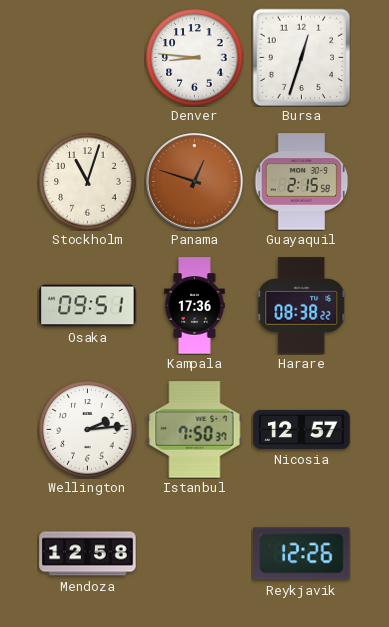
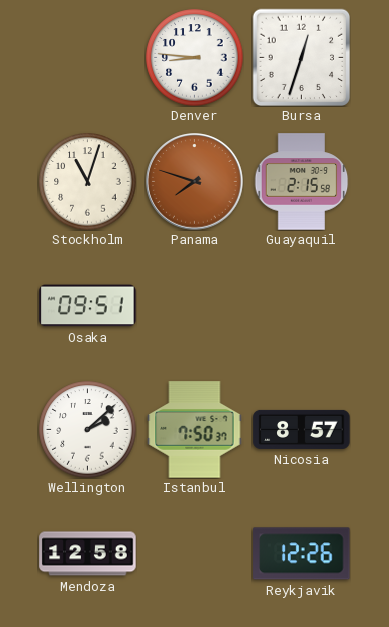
Panama: 12:48 -> 7:48
Kampala: 17:36 -> none
Harare: 08:38 -> none
Wellington: 2:14 -> 2:08
Nicosia: 12:57 -> 8:57
